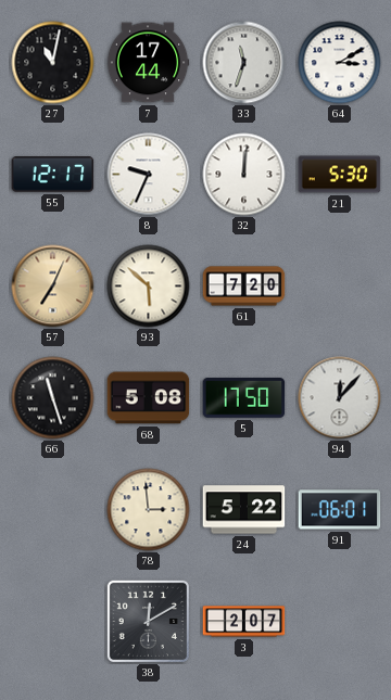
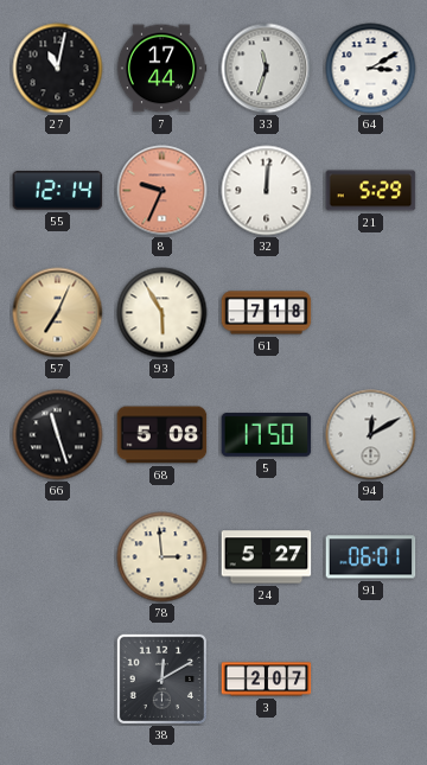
55: 12:17 -> 12:14
8 dial: white -> salmon
21: 5:30 -> 5:29
93: 5:52 -> 5:55
61: 7:20 -> 7:18
94: 12:07 -> 12:10
24: 5:22 -> 5:27
